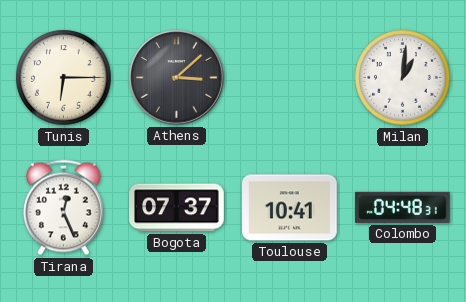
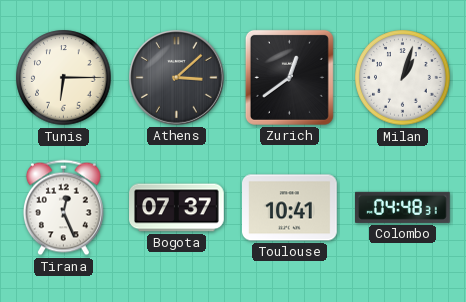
Zurich: none -> 12:39
Milan: 1:01 -> 1:03
